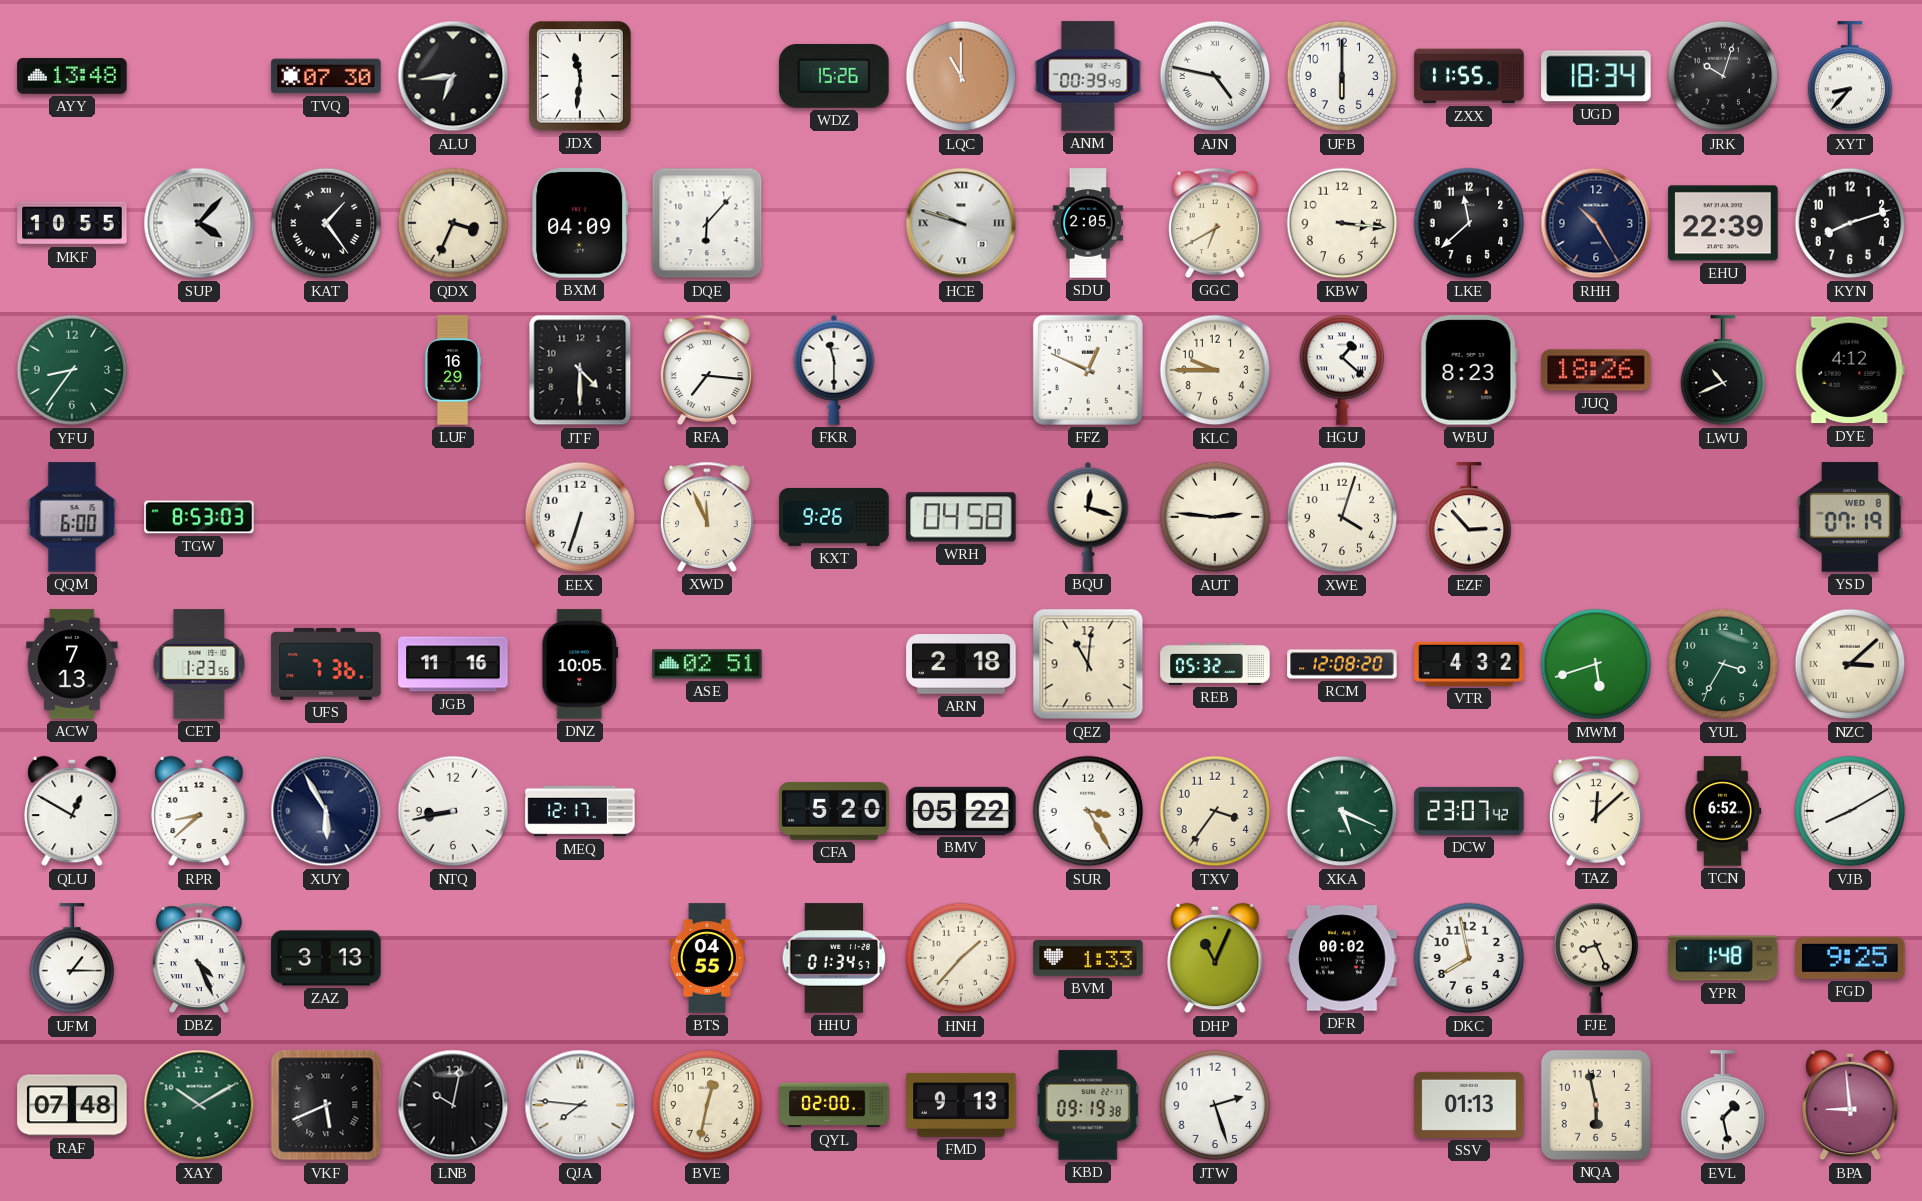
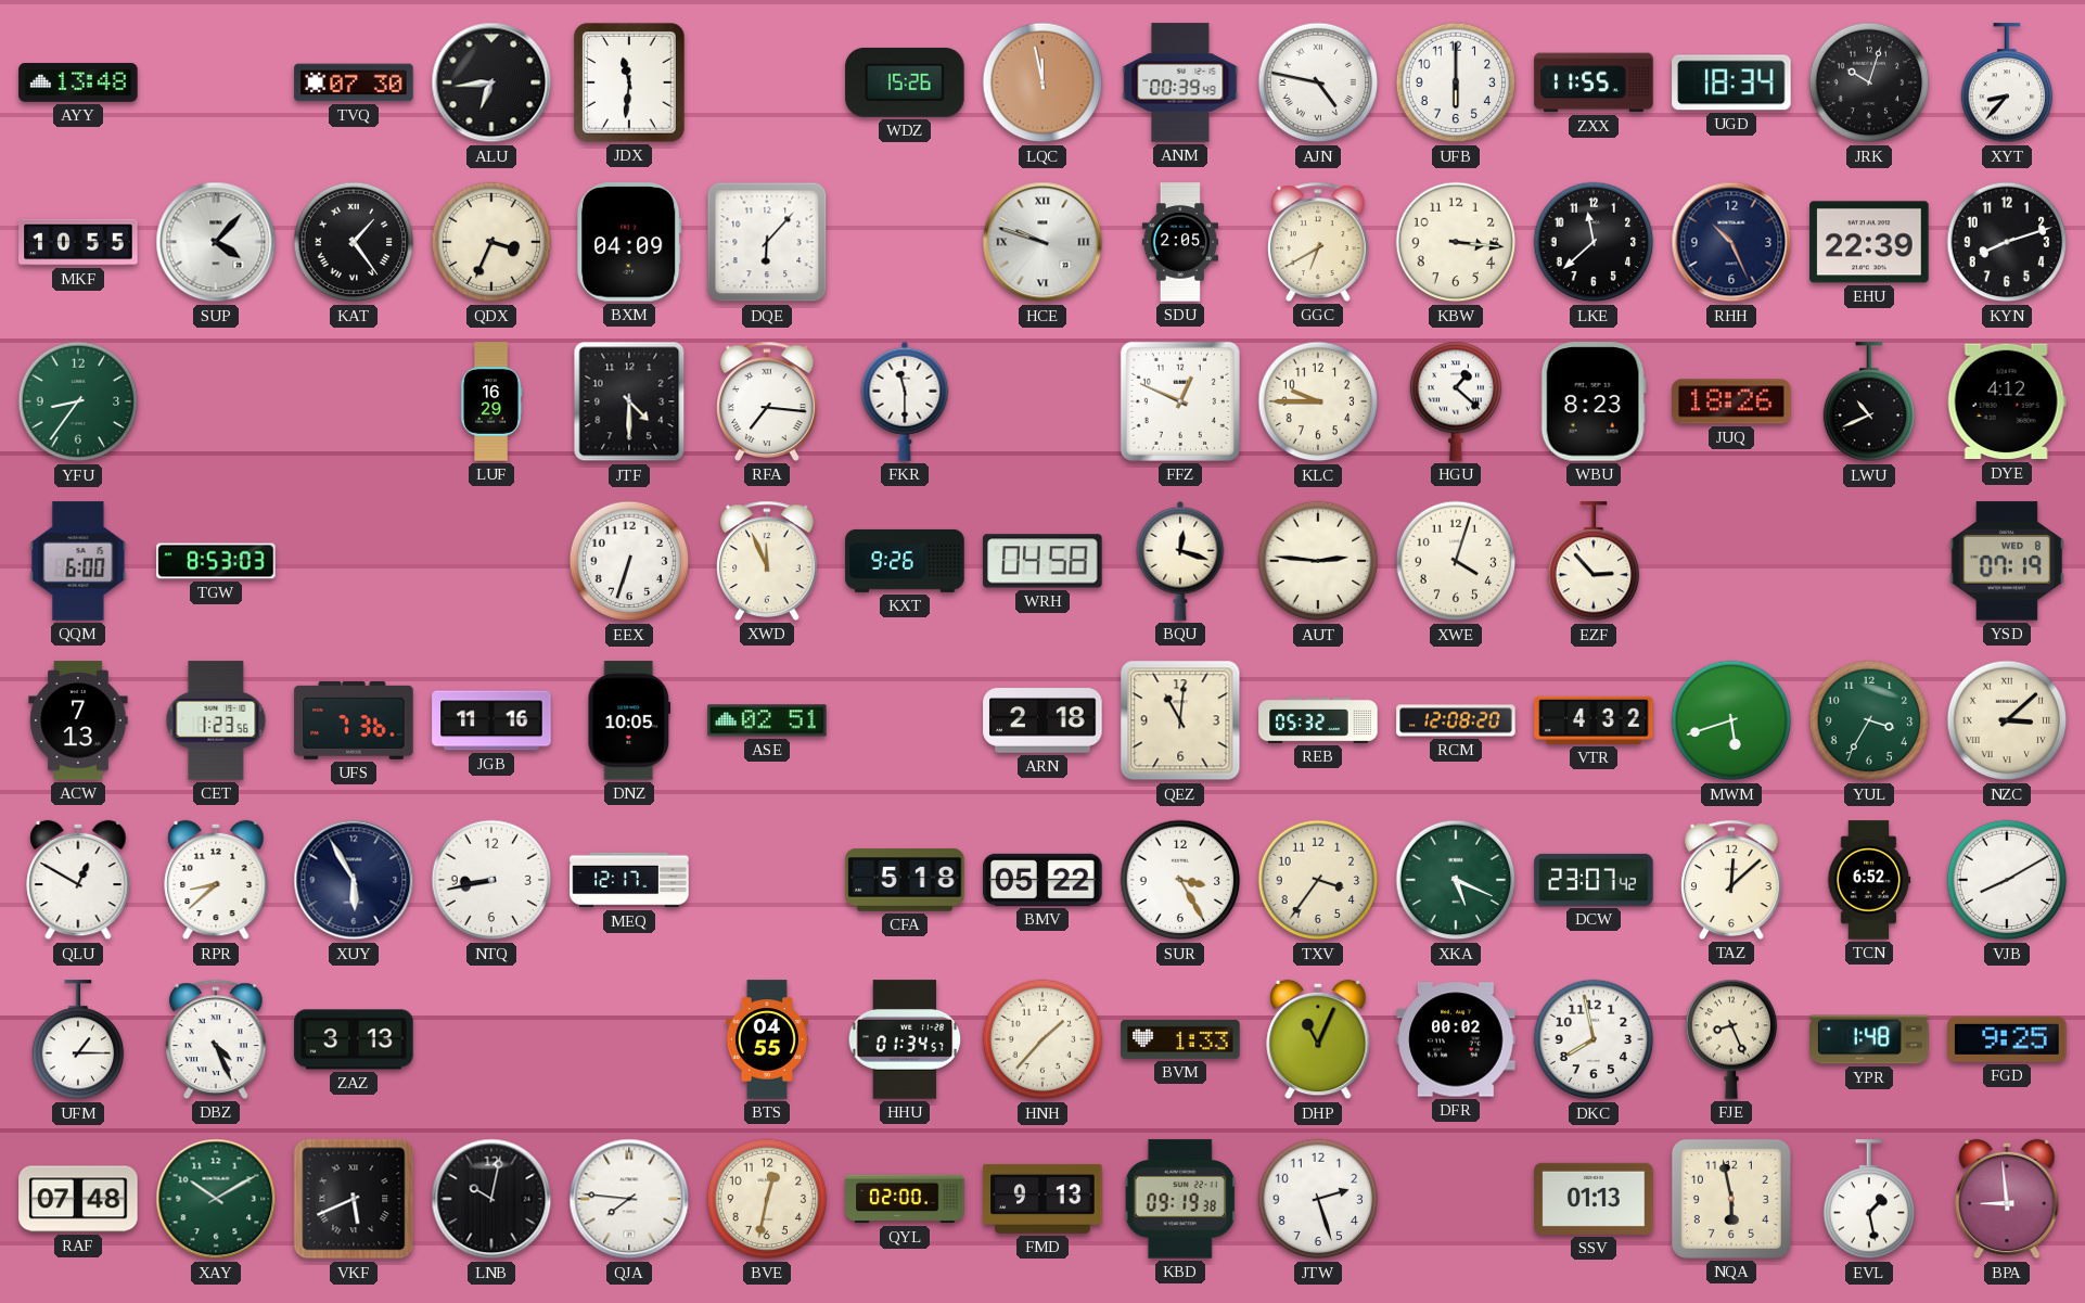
LQC: 11:00 -> 11:58
RHH: 10:25 -> 10:26
CFA: 5:20 -> 5:18
